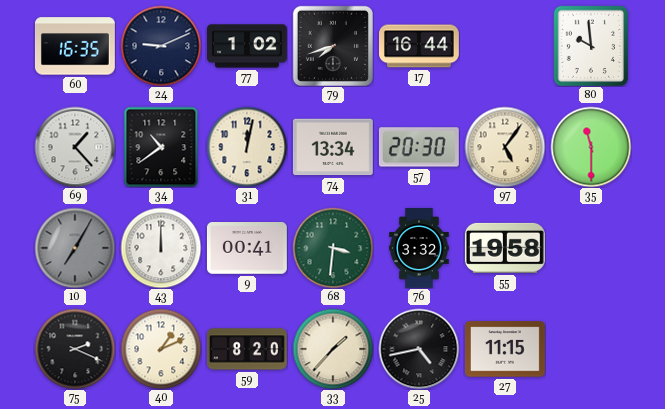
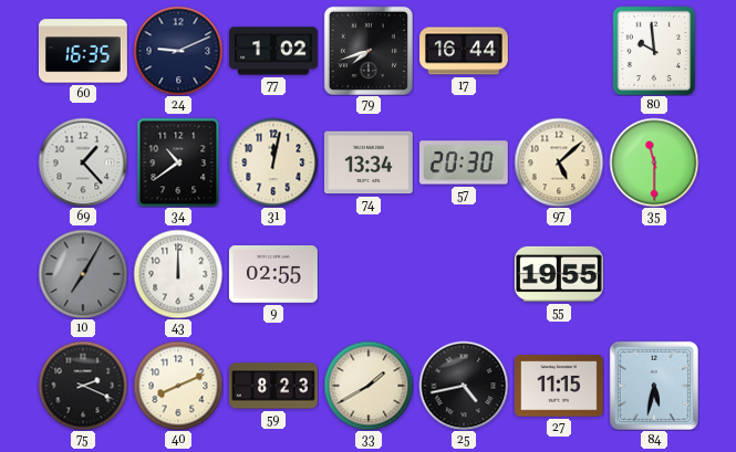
97: 5:06 -> 5:08
9: 00:41 -> 02:55
68: 3:31 -> none
76: 3:32 -> none
55: 19:58 -> 19:55
40: 1:11 -> 8:11
59: 8:20 -> 8:23
33: 1:37 -> 1:40
84: none -> 5:32
